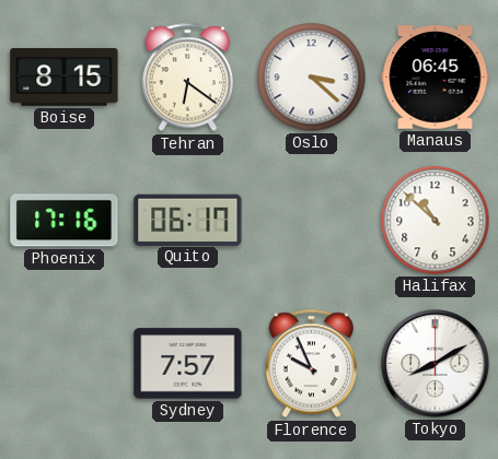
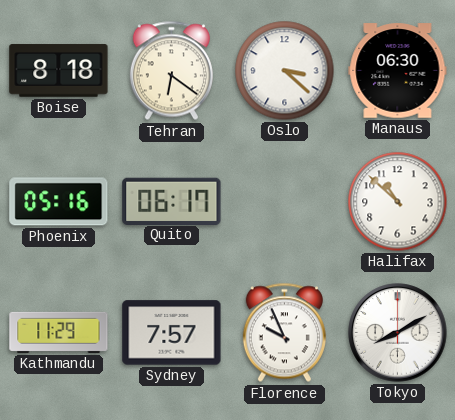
Boise: 8:15 -> 8:18
Manaus: 06:45 -> 06:30
Phoenix: 17:16 -> 05:16
Kathmandu: none -> 11:29
